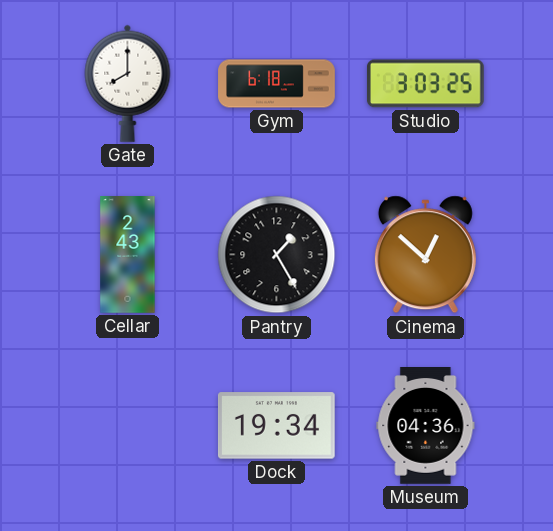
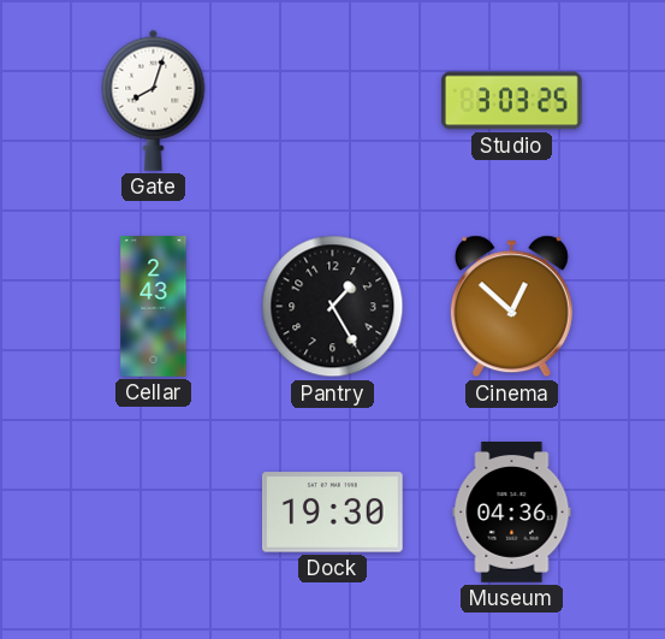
Gate: 8:00 -> 8:03
Gym: 6:18 -> none
Dock: 19:34 -> 19:30
